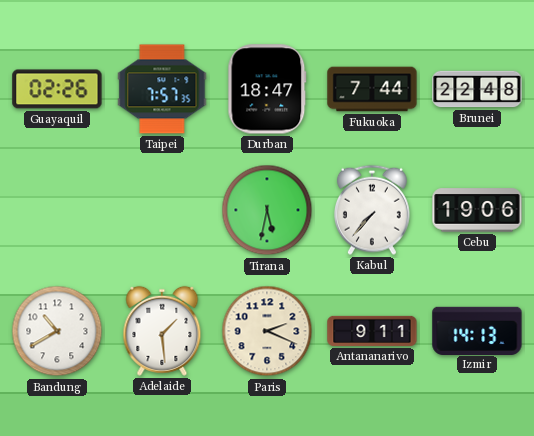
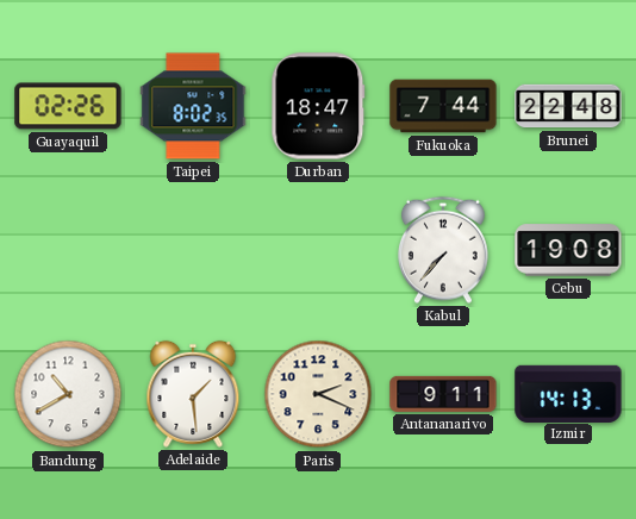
Taipei: 7:57 -> 8:02
Tirana: 5:32 -> none
Cebu: 19:06 -> 19:08
